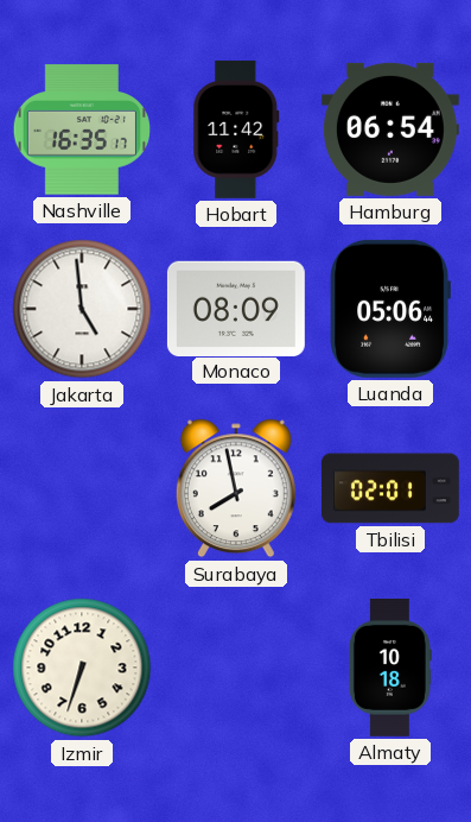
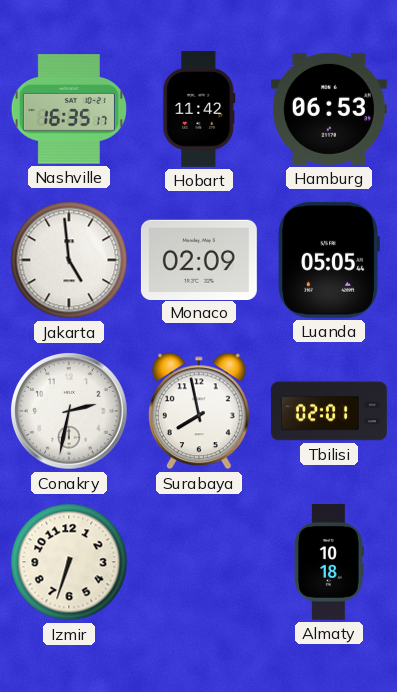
Hamburg: 06:54 -> 06:53
Monaco: 08:09 -> 02:09
Luanda: 05:06 -> 05:05
Conakry: none -> 2:32
